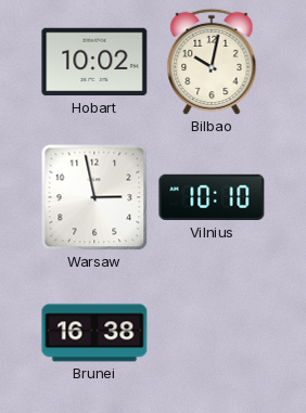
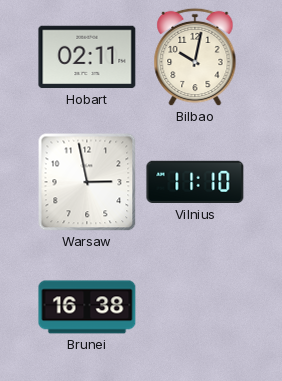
Hobart: 10:02 -> 02:11
Vilnius: 10:10 -> 11:10
